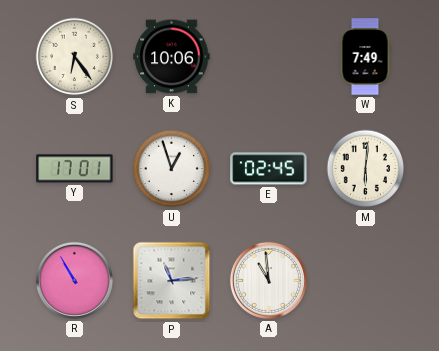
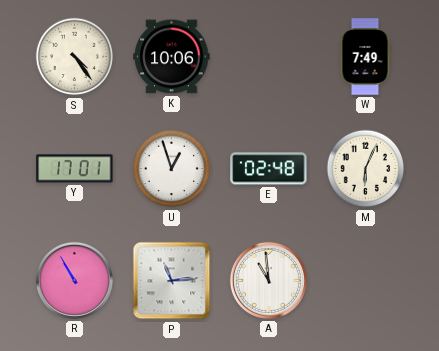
S: 6:24 -> 4:24
E: 02:45 -> 02:48
M: 6:01 -> 6:04
